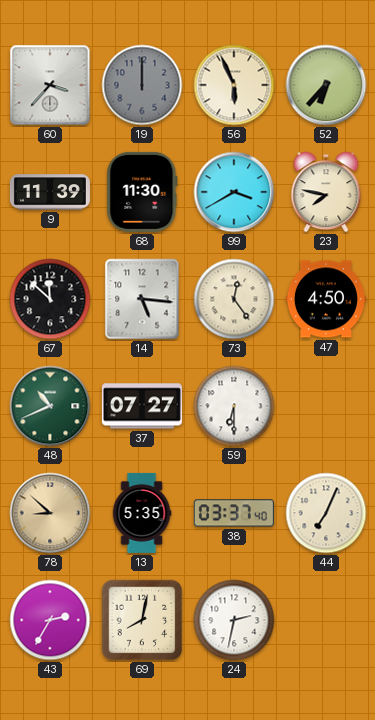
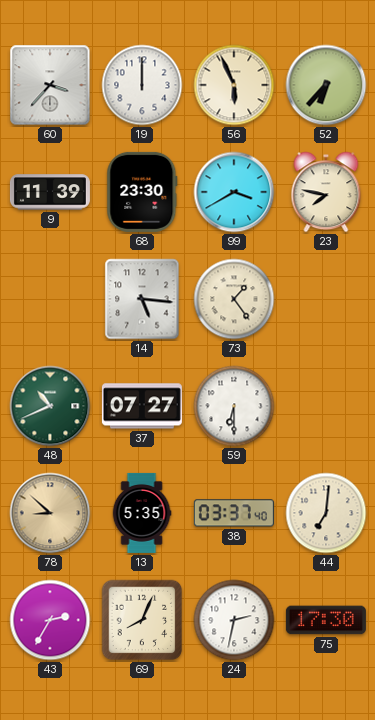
19 dial: grey -> white
68: 11:30 -> 23:30
67: 11:52 -> none
73: 12:24 -> 1:24
47: 4:50 -> none
44: 7:04 -> 7:01
69: 8:02 -> 8:04
75: none -> 17:30
